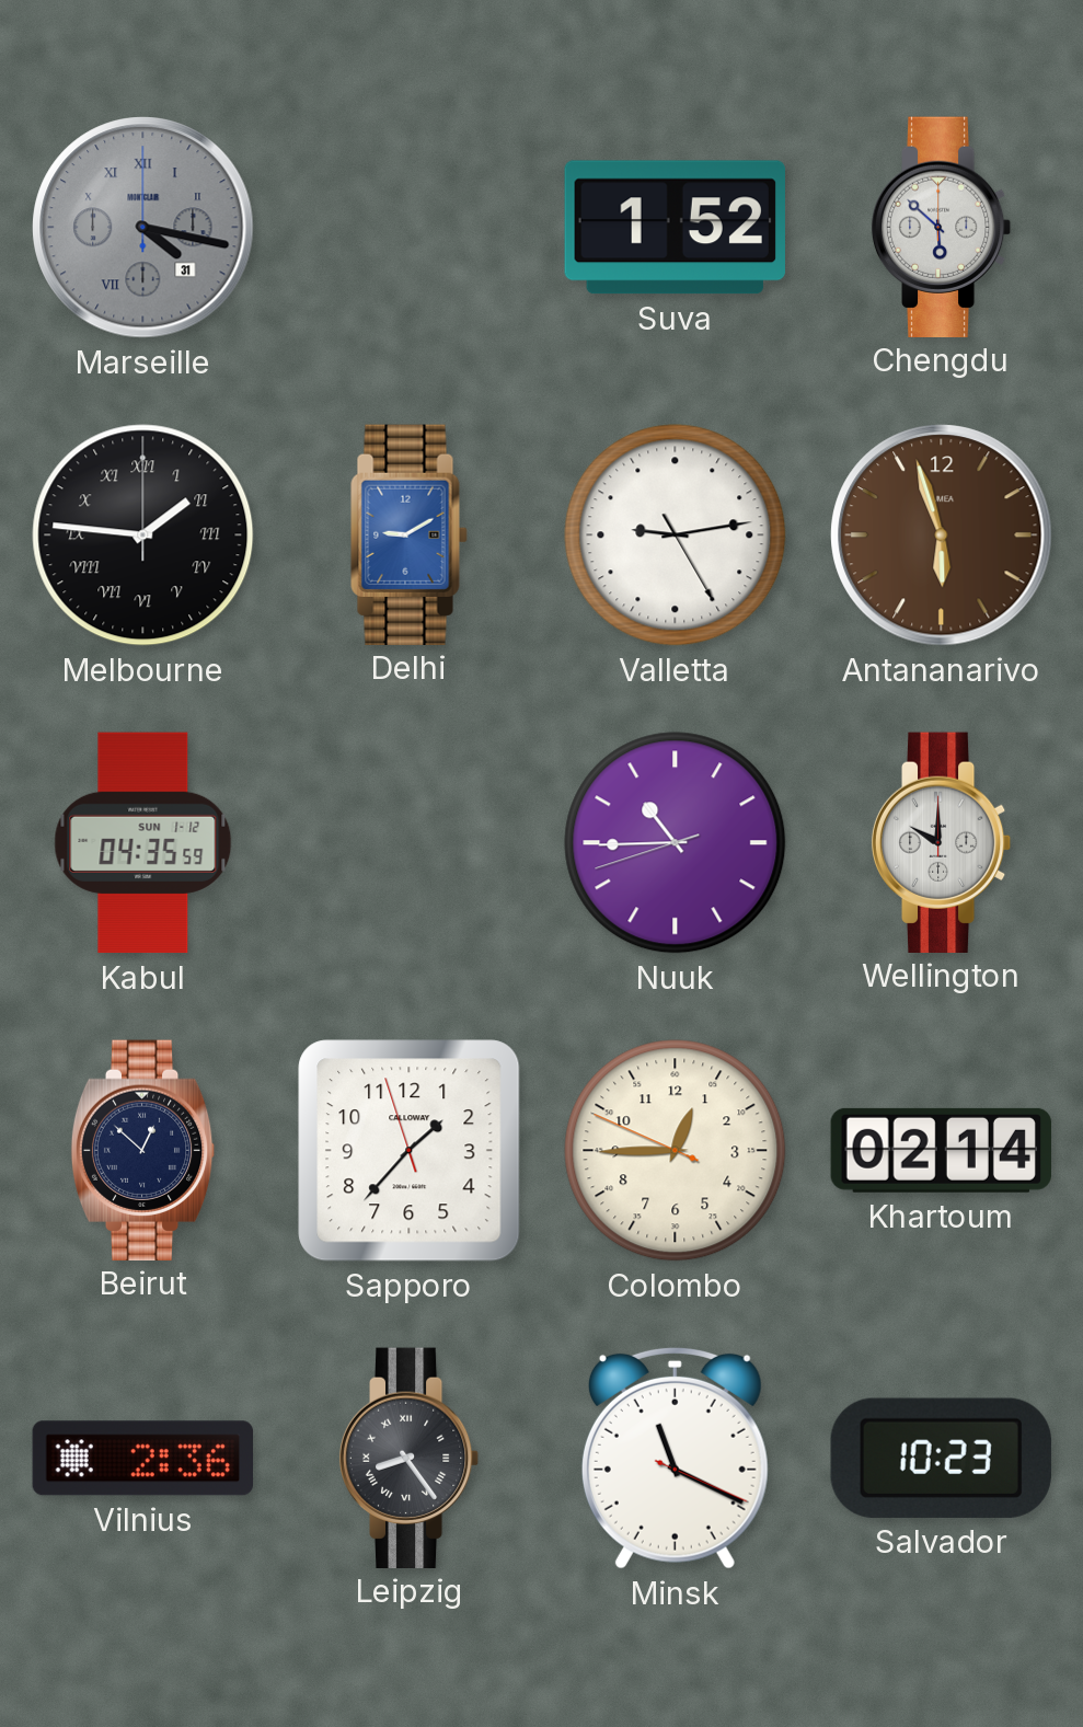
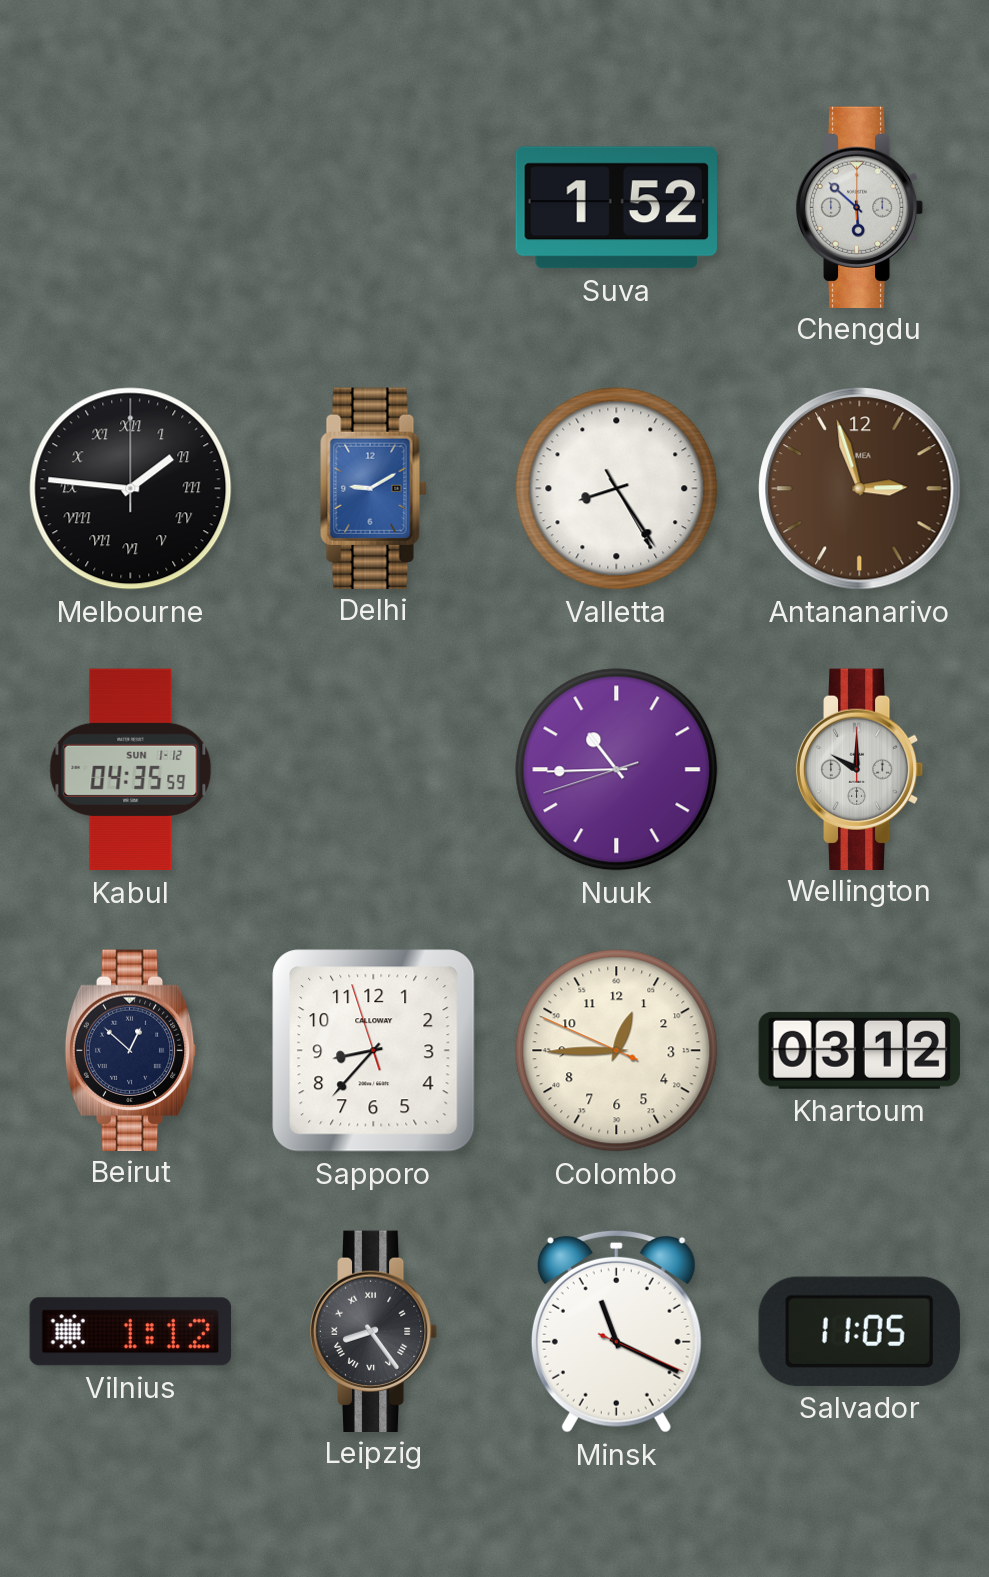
Marseille: 4:17 -> none
Valletta: 9:13 -> 8:24
Antananarivo: 5:57 -> 2:57
Sapporo: 1:36 -> 8:36
Khartoum: 02:14 -> 03:12
Vilnius: 2:36 -> 1:12
Salvador: 10:23 -> 11:05
